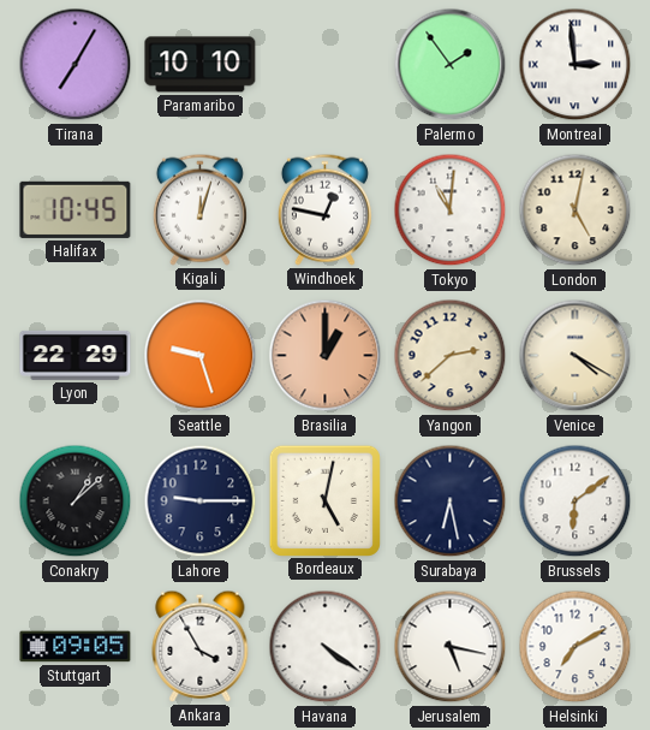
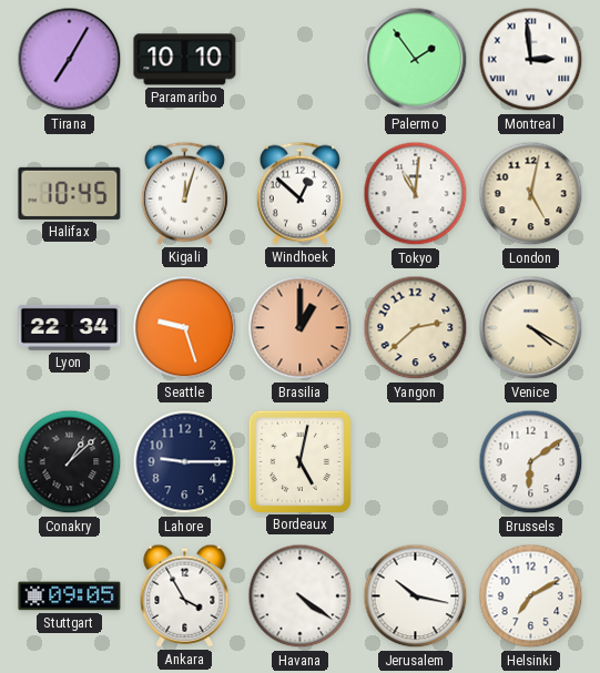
Windhoek: 12:47 -> 12:52
Lyon: 22:29 -> 22:34
Surabaya: 6:28 -> none
Jerusalem: 5:17 -> 10:17
